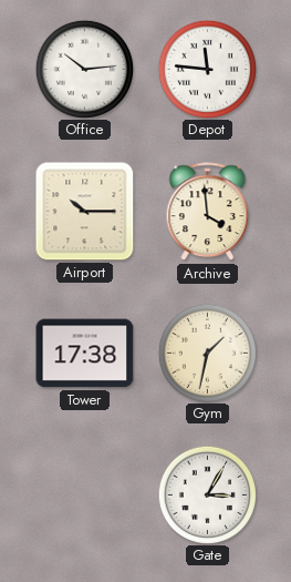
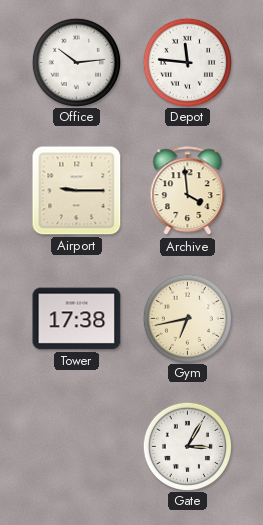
Airport: 10:15 -> 9:15
Gym: 1:32 -> 6:43
